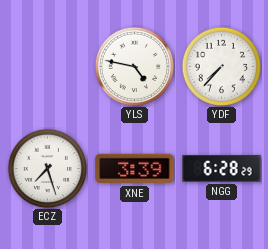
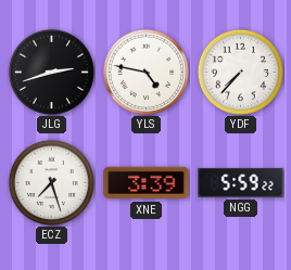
JLG: none -> 2:42
NGG: 6:28 -> 5:59
